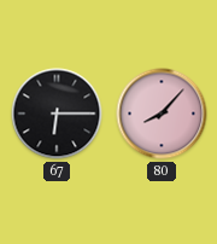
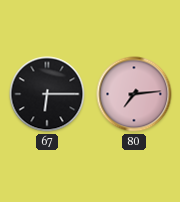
80: 8:07 -> 7:14
